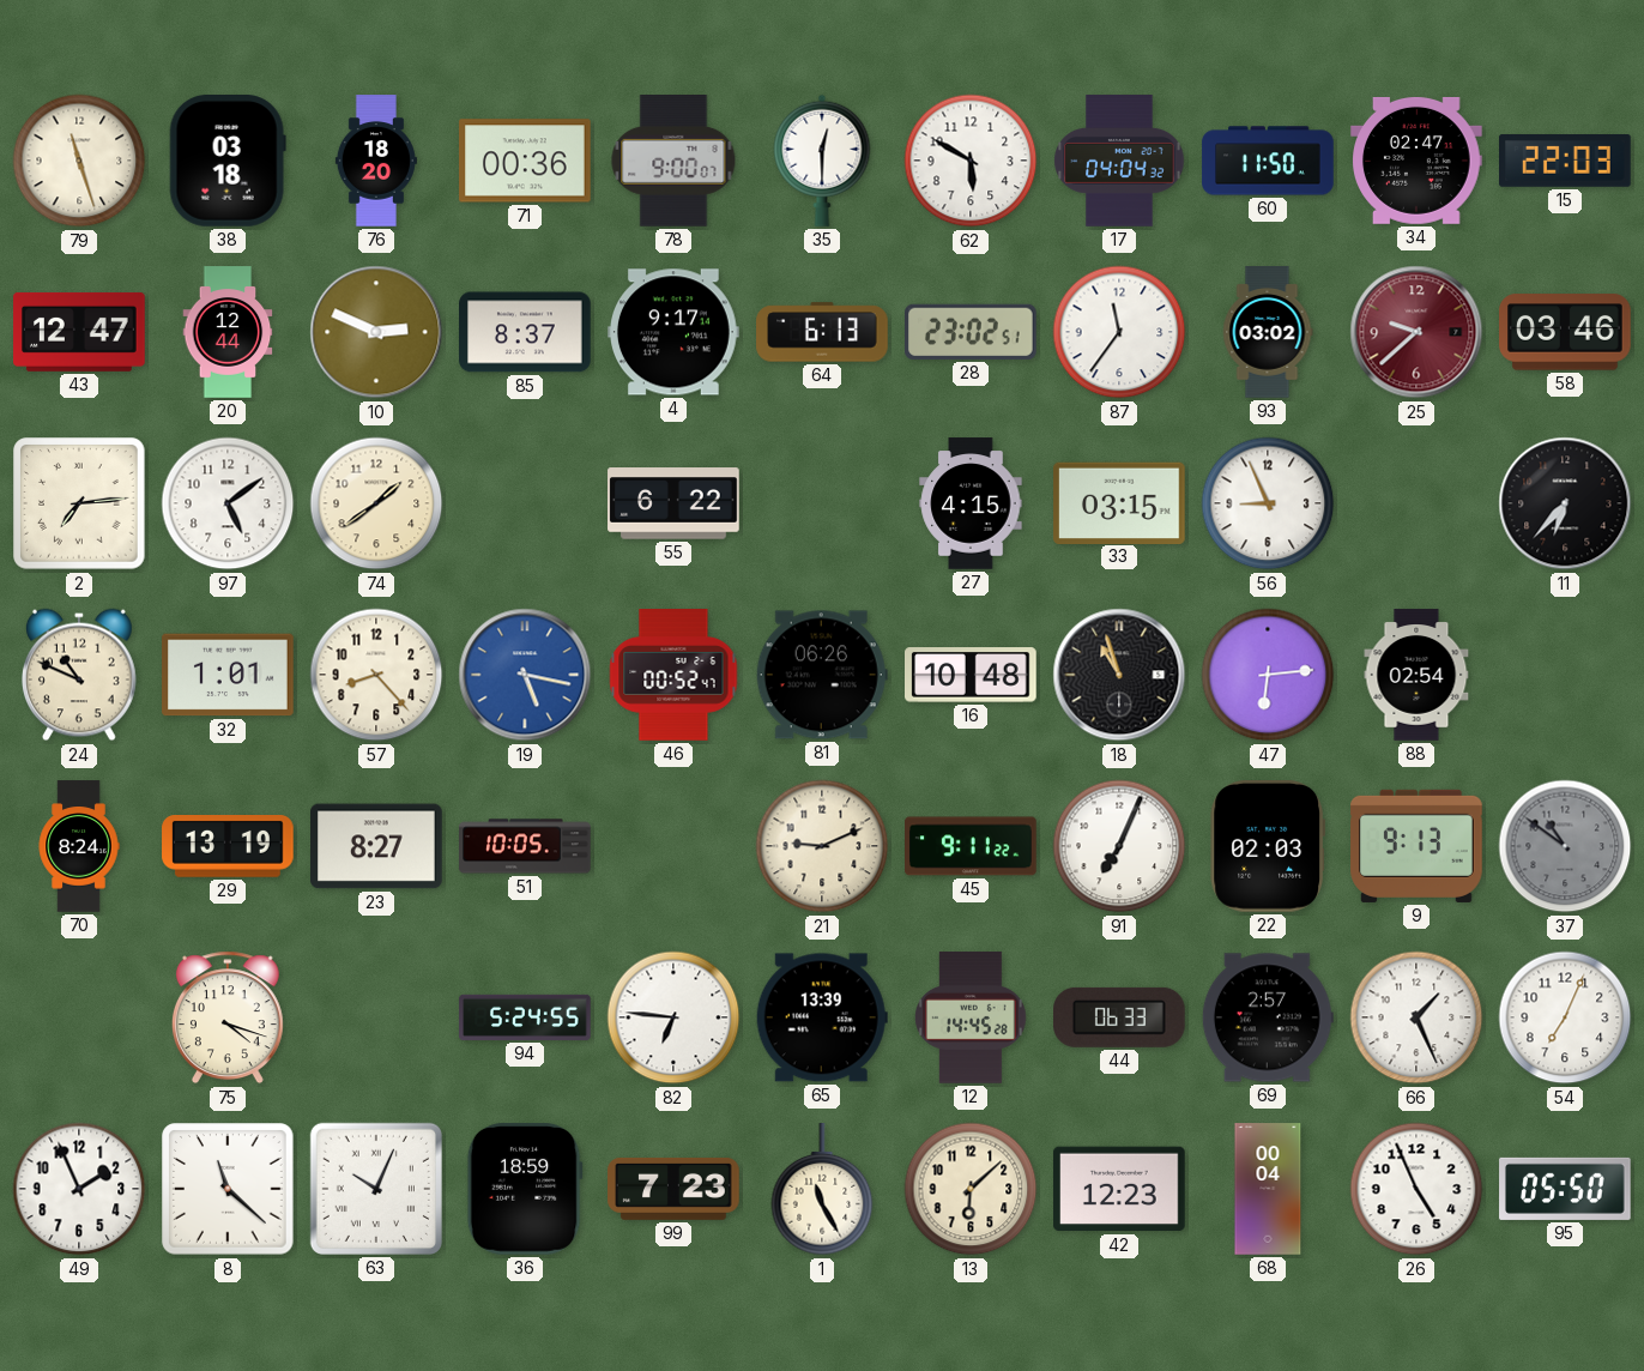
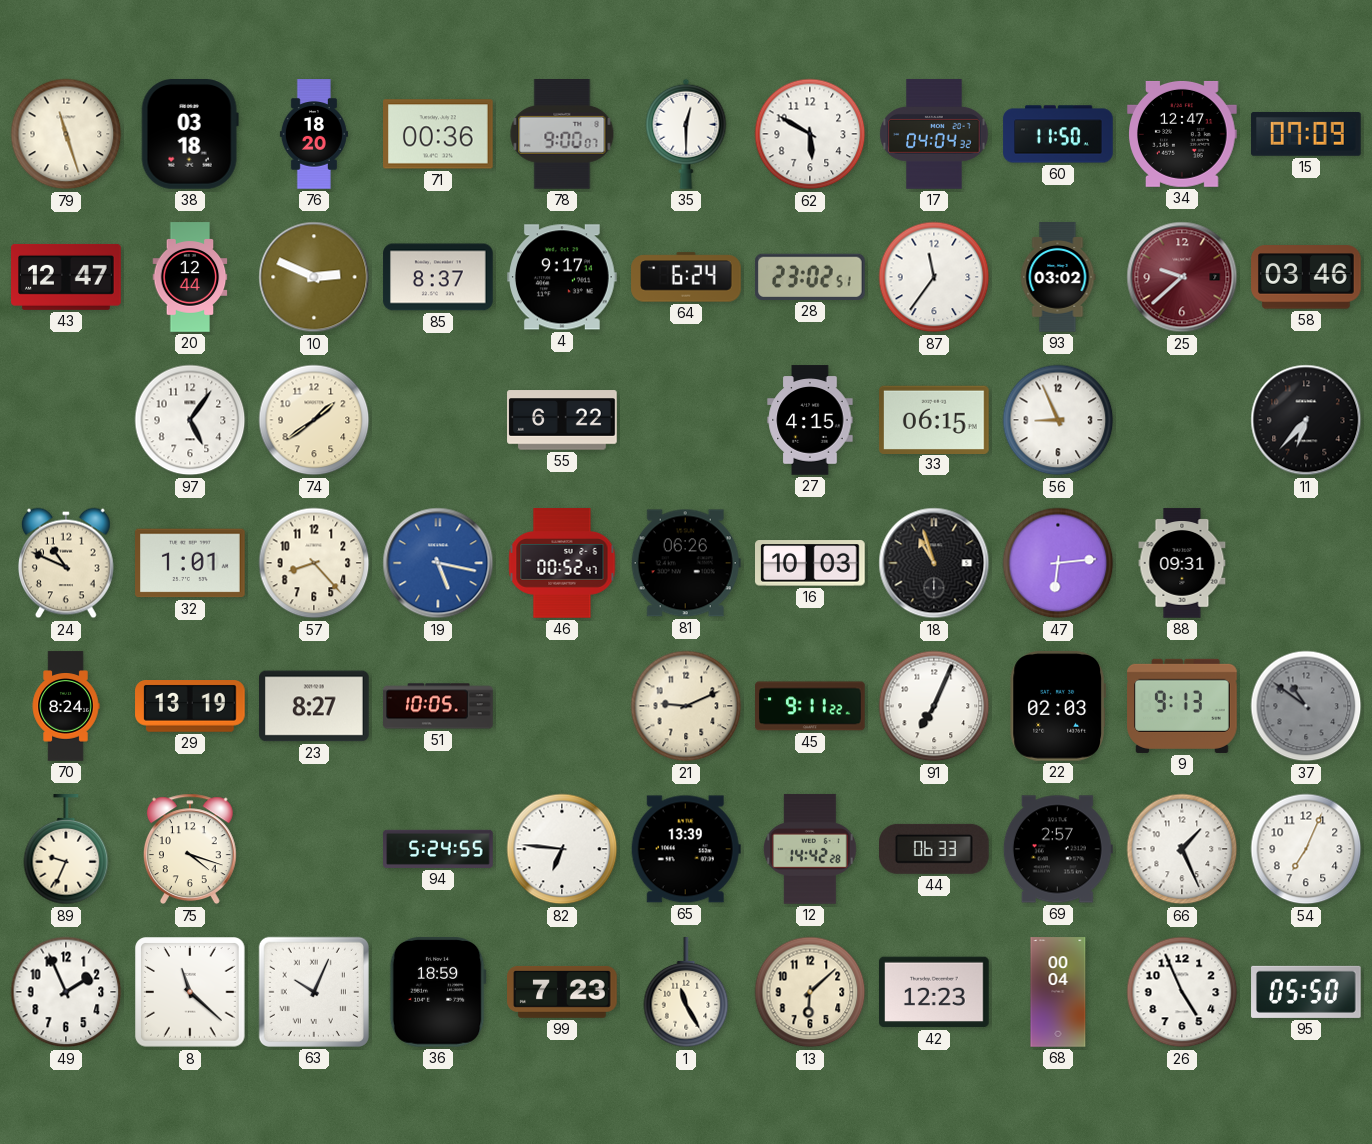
34: 02:47 -> 12:47
15: 22:03 -> 07:09
64: 6:13 -> 6:24
2: 7:14 -> none
97: 5:09 -> 5:06
33: 03:15 -> 06:15
16: 10:48 -> 10:03
88: 02:54 -> 09:31
89: none -> 9:34
12: 14:45 -> 14:42
